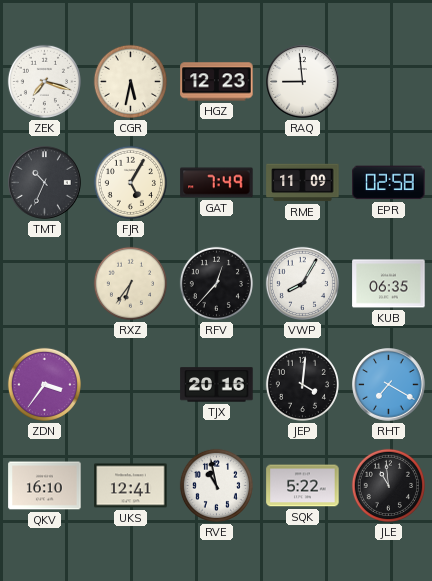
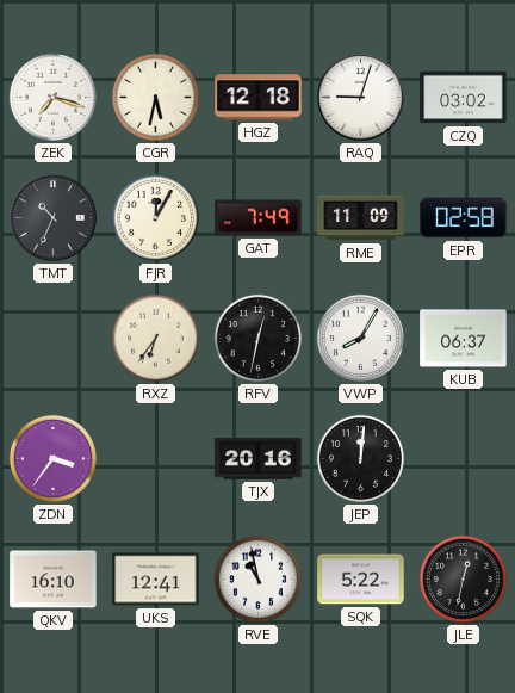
HGZ: 12:23 -> 12:18
RAQ: 8:59 -> 9:03
CZQ: none -> 03:02
FJR: 5:05 -> 12:05
RFV: 12:37 -> 12:32
KUB: 06:35 -> 06:37
JEP: 4:01 -> 12:01
RHT: 7:20 -> none
JLE: 10:59 -> 12:32
